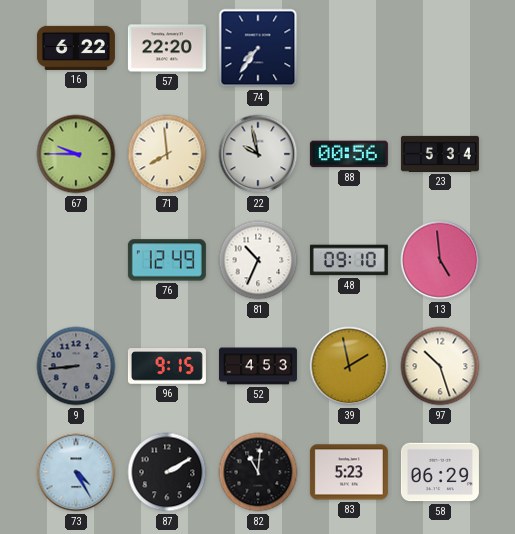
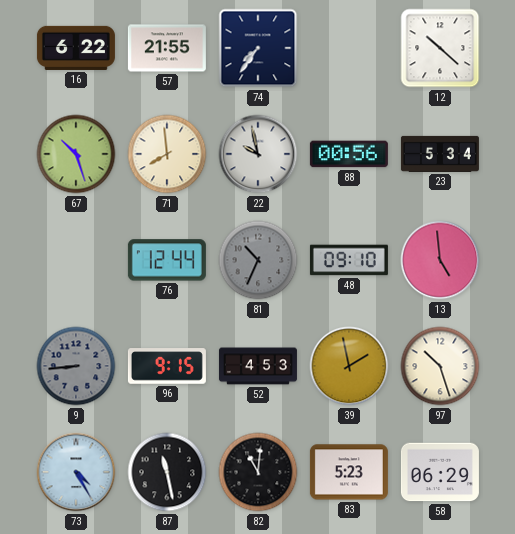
57: 22:20 -> 21:55
12: none -> 10:22
67: 9:45 -> 10:27
76: 12:49 -> 12:44
81 dial: white -> grey
87: 2:10 -> 11:28
